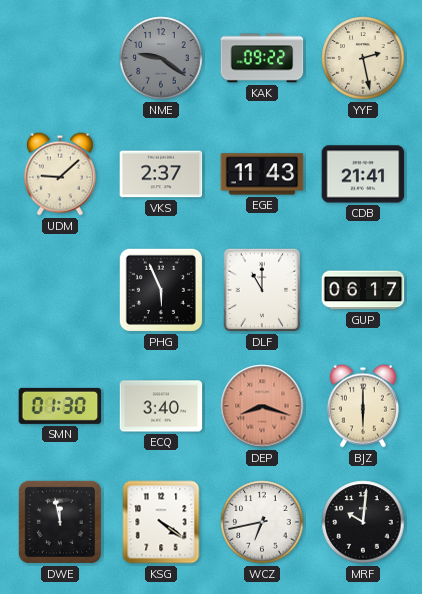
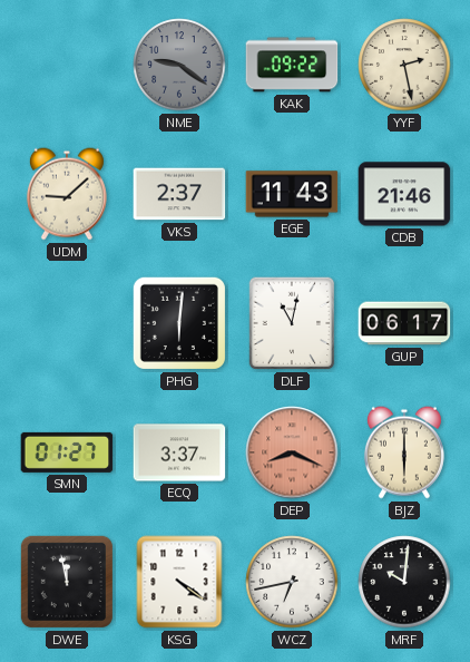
CDB: 21:41 -> 21:46
PHG: 5:56 -> 6:01
DLF: 11:00 -> 11:02
SMN: 01:30 -> 01:27
ECQ: 3:40 -> 3:37
DEP: 8:18 -> 8:19
